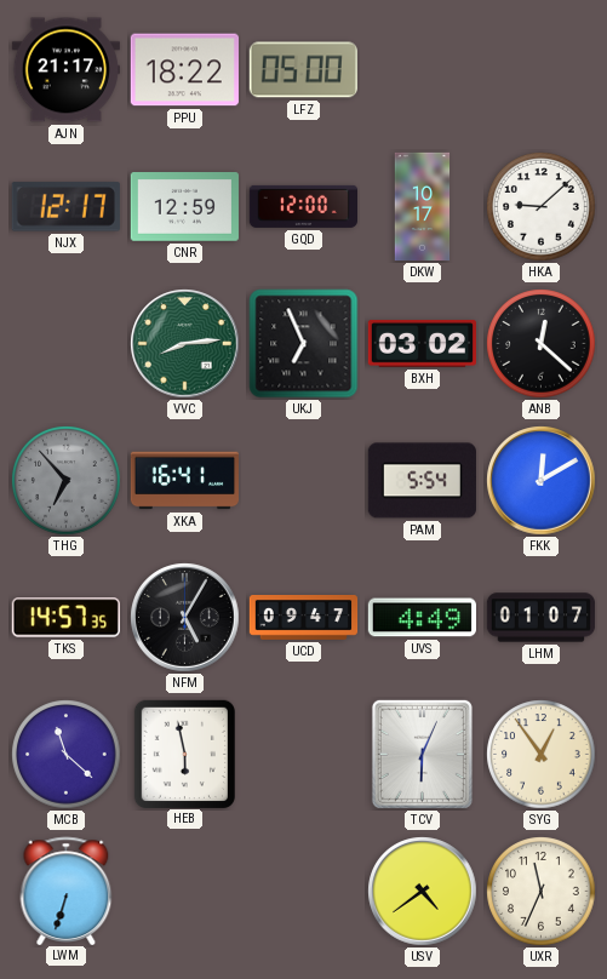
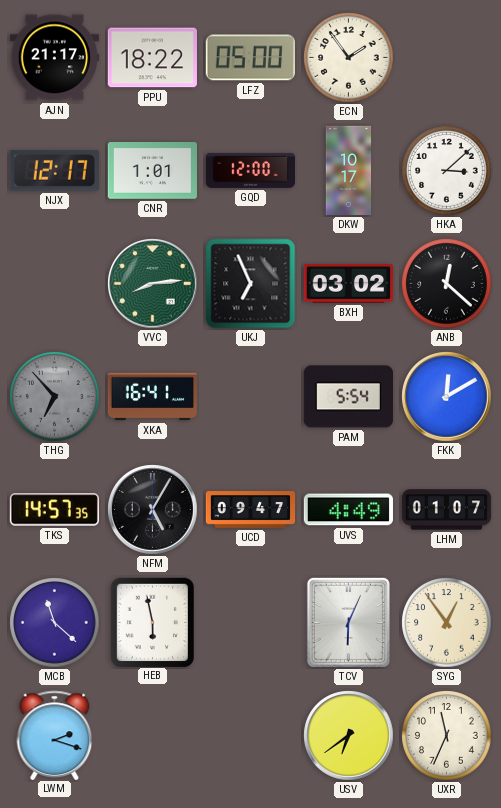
ECN: none -> 1:54
CNR: 12:59 -> 1:01
HKA: 9:08 -> 3:08
LWM: 6:33 -> 2:18
USV: 4:39 -> 6:39
